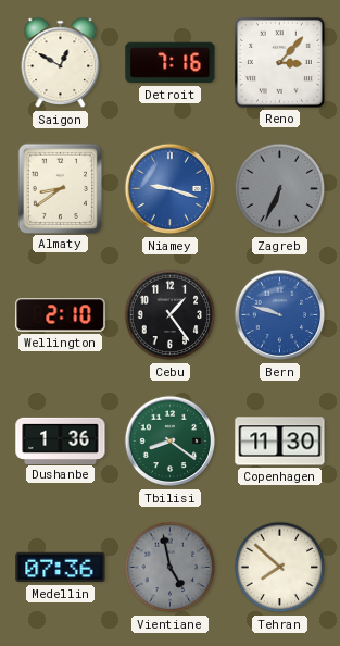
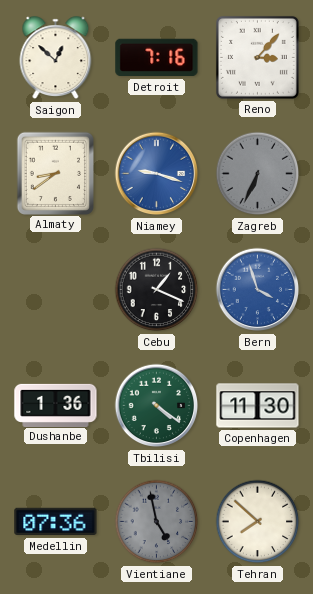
Saigon: 12:50 -> 12:52
Wellington: 2:10 -> none
Cebu: 1:24 -> 1:19
Bern: 9:48 -> 3:57
Tbilisi: 8:21 -> 4:21
